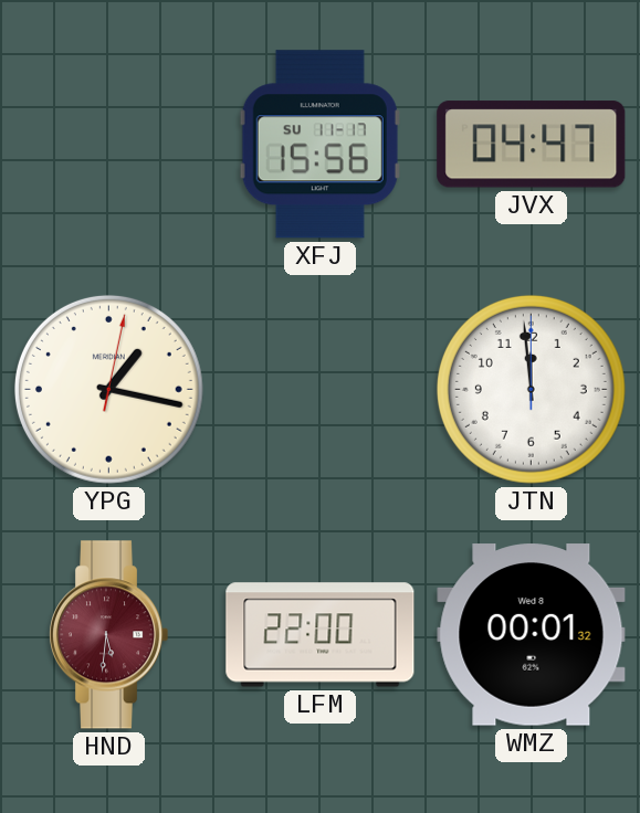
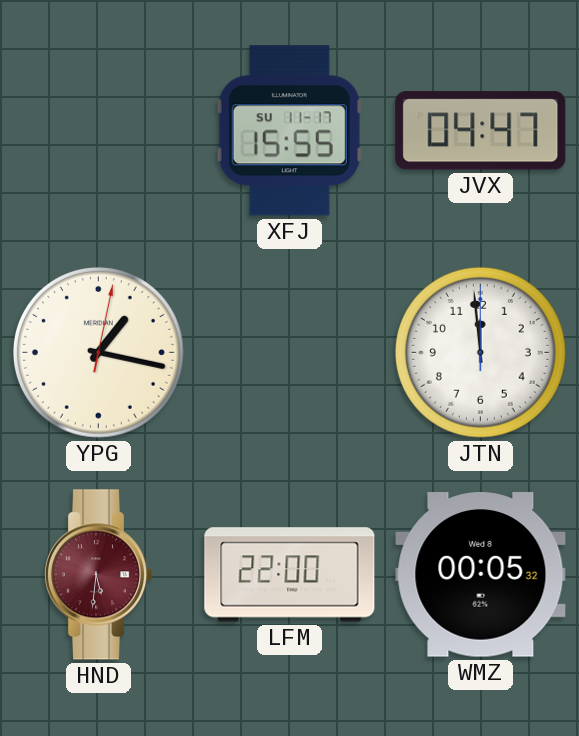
XFJ: 15:56 -> 15:55
WMZ: 00:01 -> 00:05
